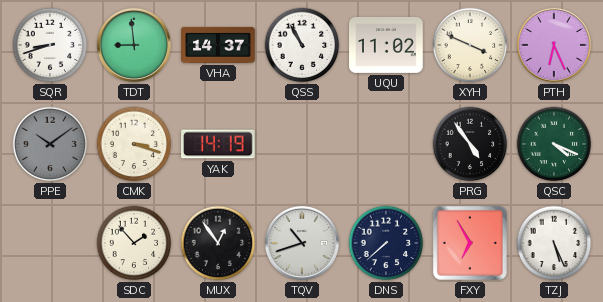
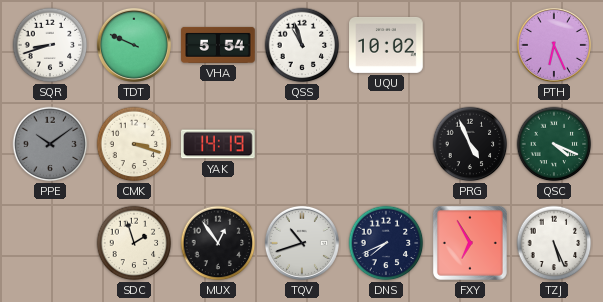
TDT: 8:59 -> 9:49
VHA: 14:37 -> 5:54
QSS: 10:55 -> 10:57
UQU: 11:02 -> 10:02
XYH: 3:49 -> none
PRG: 4:54 -> 4:56
SDC: 1:53 -> 1:57
DNS: 7:38 -> 7:41
